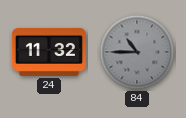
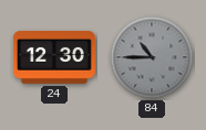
24: 11:32 -> 12:30
